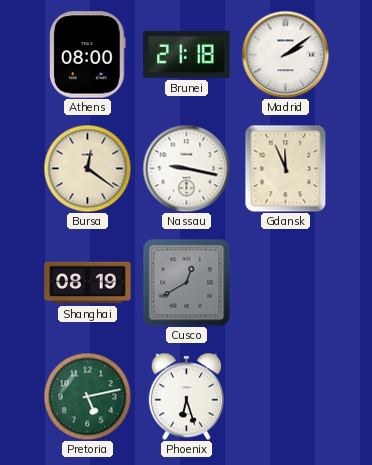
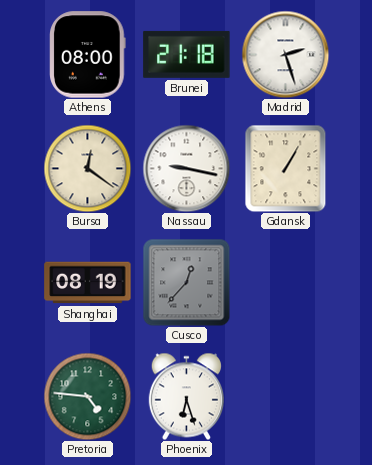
Madrid: 2:09 -> 2:27
Gdansk: 11:56 -> 1:05
Cusco: 12:40 -> 12:37
Pretoria: 5:13 -> 4:46
